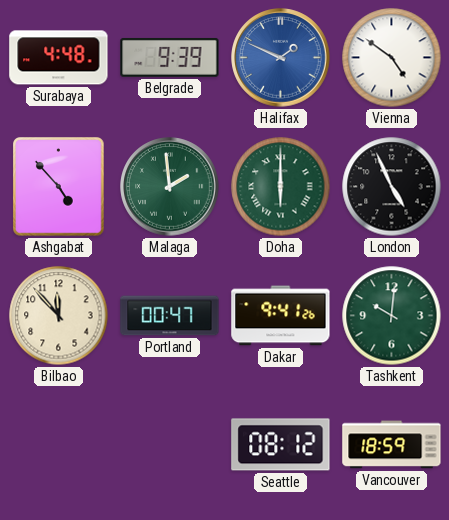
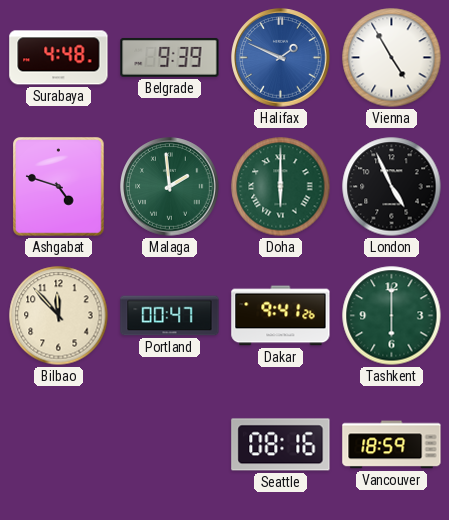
Vienna: 4:51 -> 4:55
Ashgabat: 4:53 -> 4:48
Tashkent: 10:01 -> 6:00
Seattle: 08:12 -> 08:16
